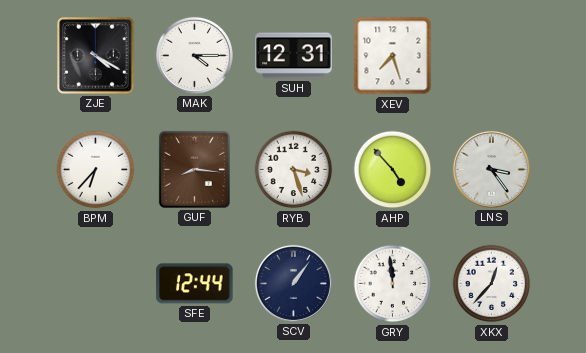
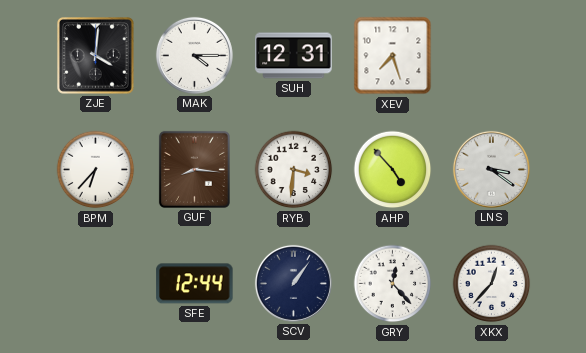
ZJE: 4:20 -> 4:01
RYB: 3:27 -> 3:31
LNS: 3:24 -> 3:21
GRY: 11:59 -> 12:23
